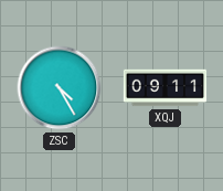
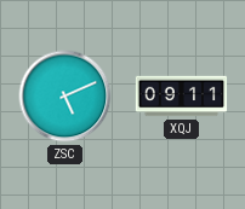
ZSC: 4:25 -> 5:11
